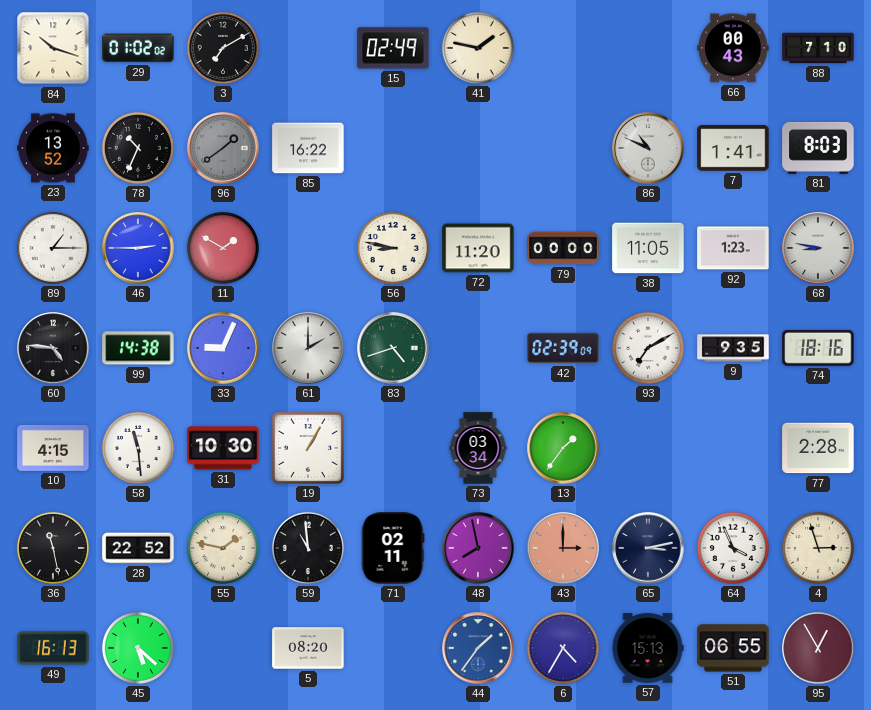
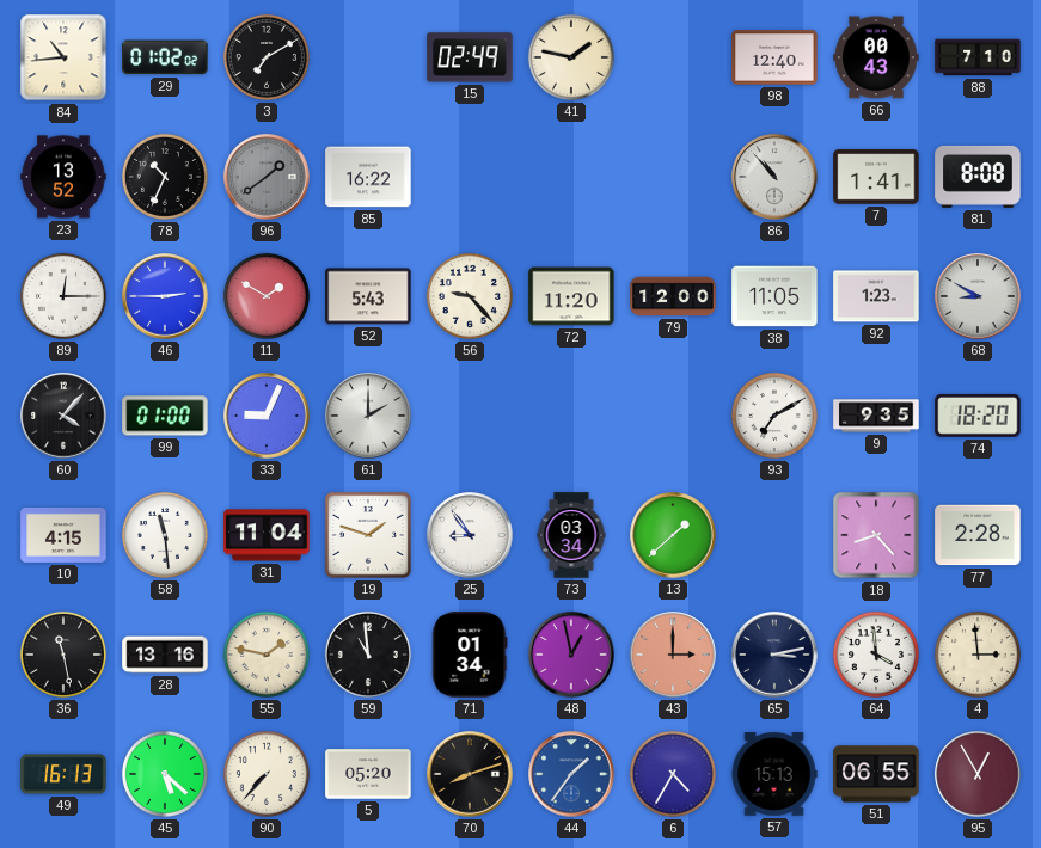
84: 10:18 -> 10:44
98: none -> 12:40
86: 10:49 -> 10:53
81: 8:03 -> 8:08
89: 1:15 -> 12:15
52: none -> 5:43
56: 8:47 -> 9:23
79: 00:00 -> 12:00
68: 8:47 -> 8:50
60: 4:46 -> 4:07
99: 14:38 -> 01:00
83: 4:42 -> none
42: 02:39 -> none
74: 18:16 -> 18:20
31: 10:30 -> 11:04
19: 1:05 -> 1:48
25: none -> 8:54
13: 1:36 -> 1:38
18: none -> 8:23
28: 22:52 -> 13:16
71: 02:11 -> 01:34
48: 7:58 -> 12:58
64: 3:56 -> 3:59
4: 2:57 -> 2:59
90: none -> 7:37
5: 08:20 -> 05:20
70: none -> 8:12
